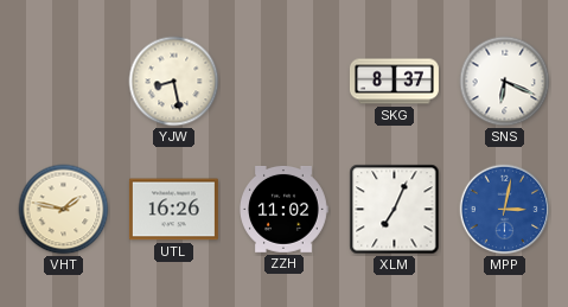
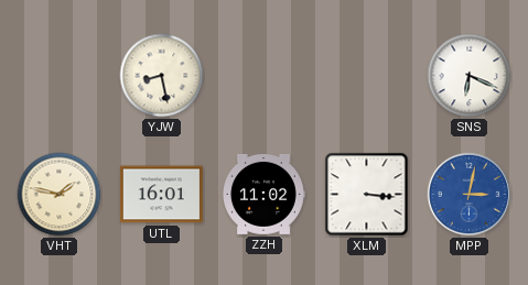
SKG: 8:37 -> none
UTL: 16:26 -> 16:01
XLM: 7:04 -> 3:16
